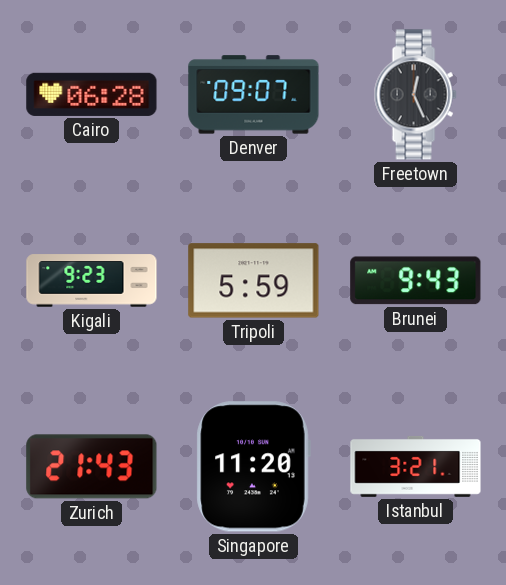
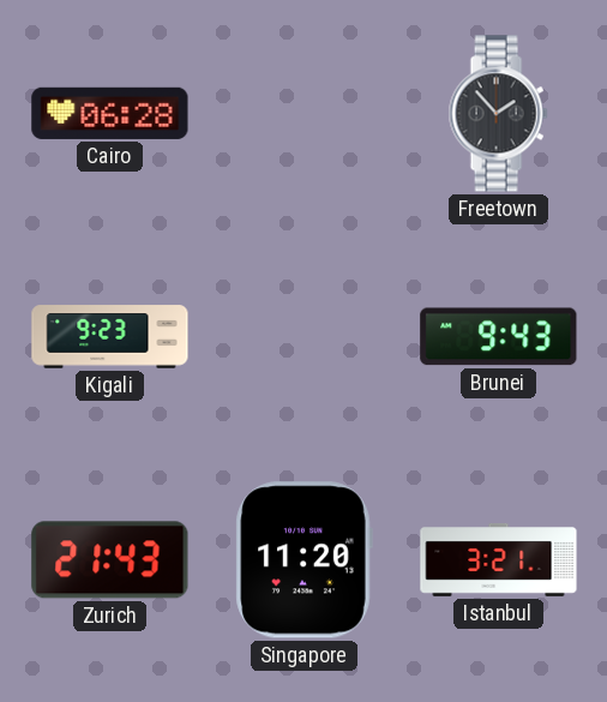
Denver: 09:07 -> none
Freetown: 12:26 -> 1:53
Tripoli: 5:59 -> none
